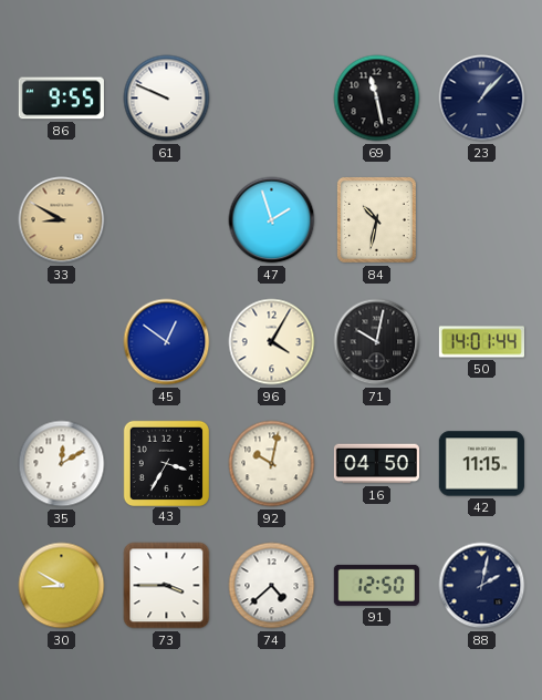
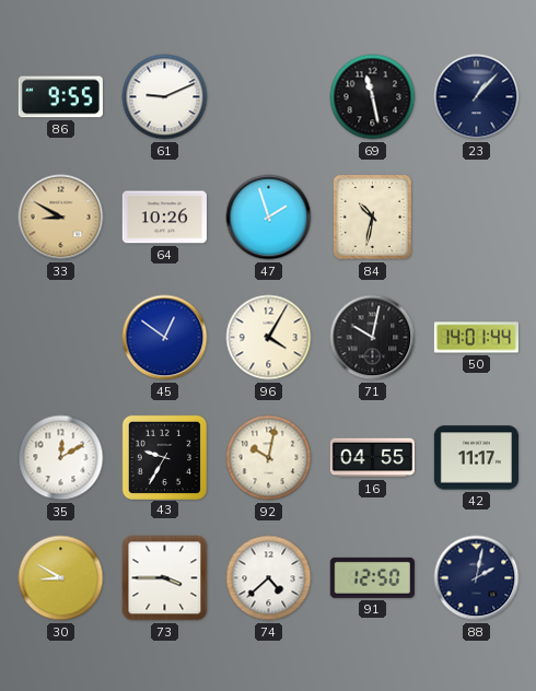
61: 9:49 -> 9:11
64: none -> 10:26
43: 3:35 -> 9:35
16: 04:50 -> 04:55
42: 11:15 -> 11:17
